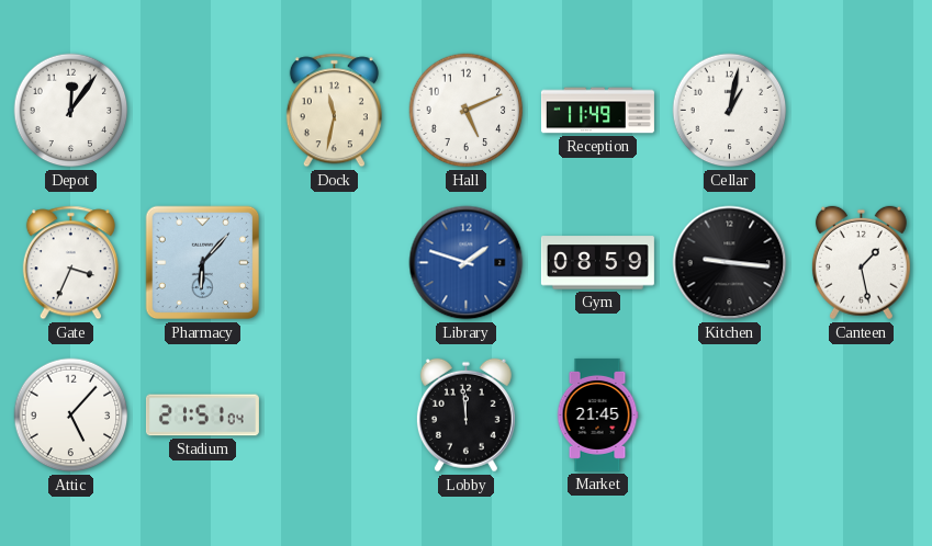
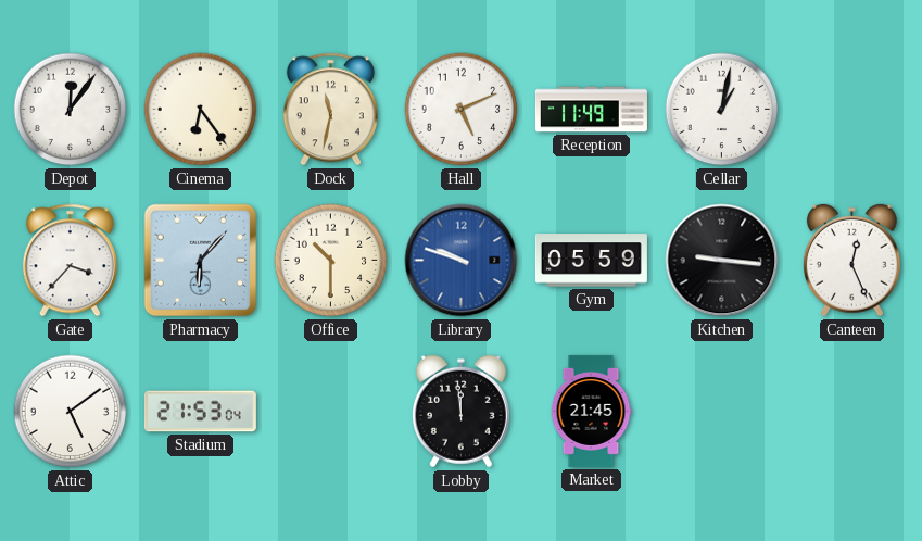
Cinema: none -> 6:24
Gate: 3:34 -> 3:37
Office: none -> 10:30
Library: 1:48 -> 9:48
Gym: 08:59 -> 05:59
Canteen: 1:28 -> 12:26
Attic: 5:07 -> 5:09
Stadium: 21:51 -> 21:53
